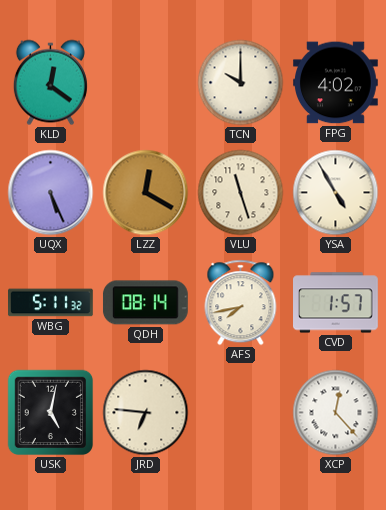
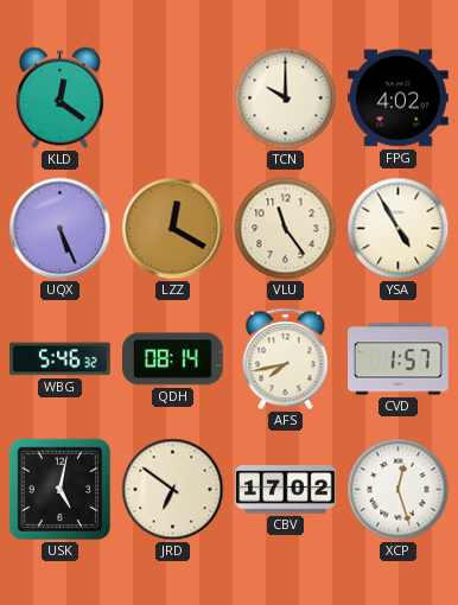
VLU: 11:27 -> 11:24
WBG: 5:11 -> 5:46
JRD: 6:46 -> 6:51
CBV: none -> 17:02
XCP: 12:23 -> 12:27
